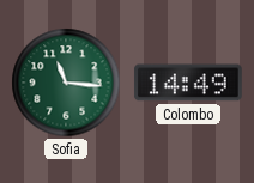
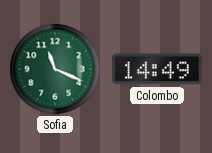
Sofia: 11:16 -> 11:19
